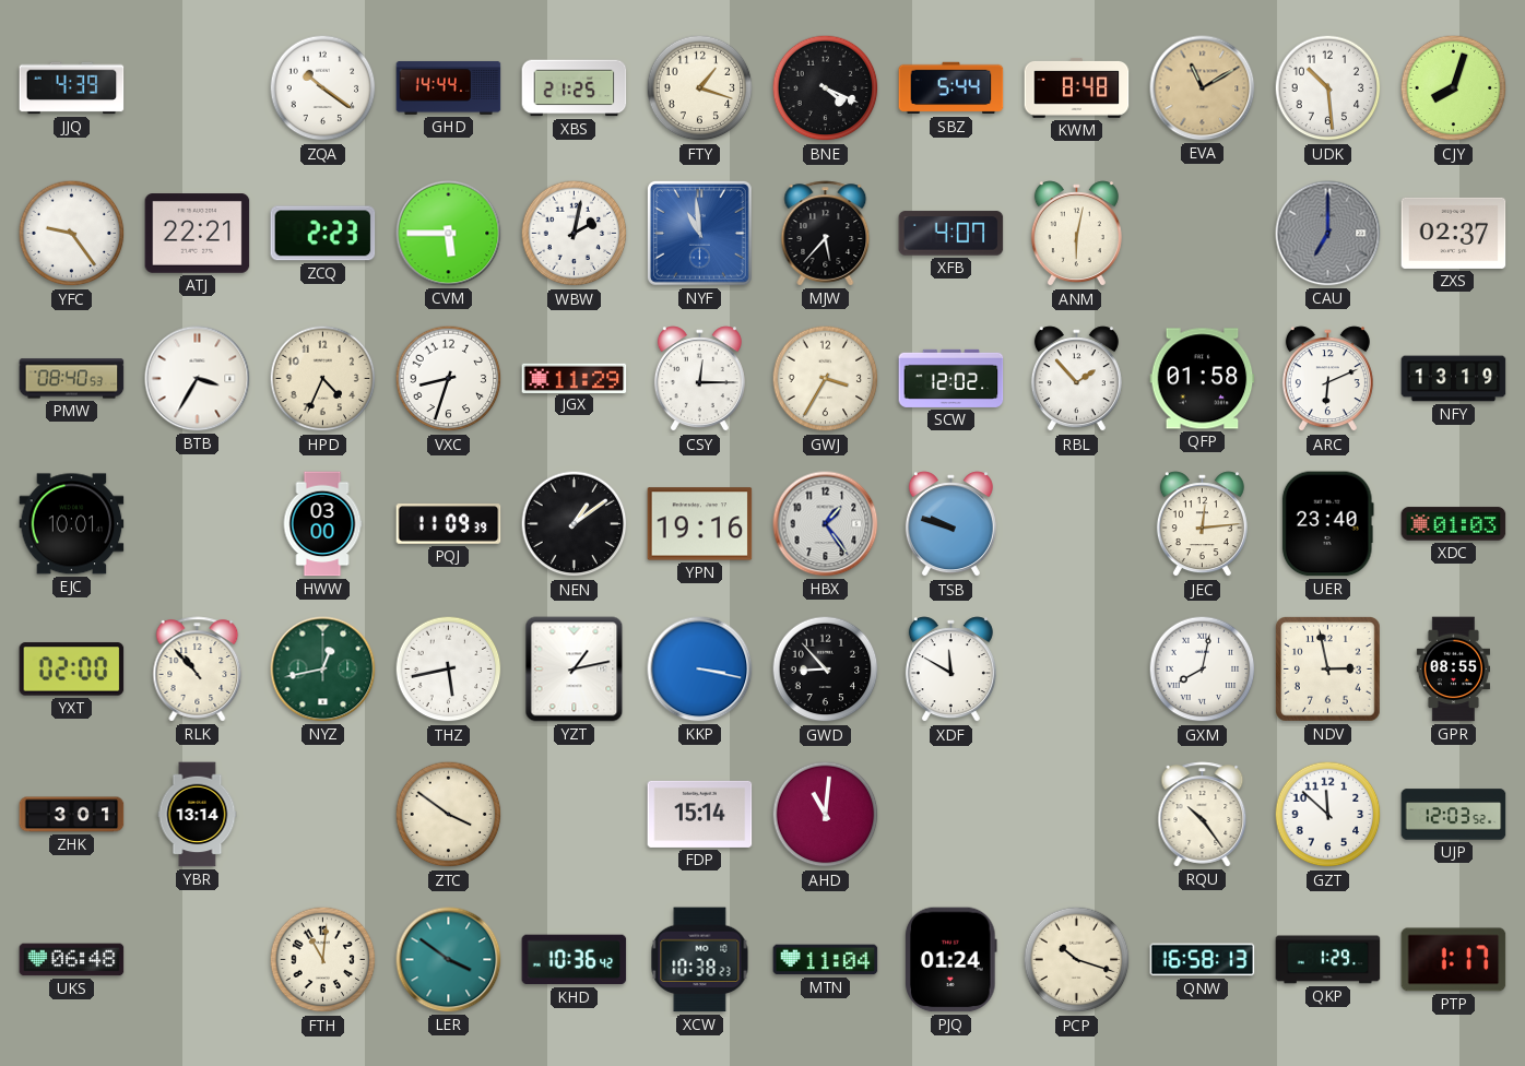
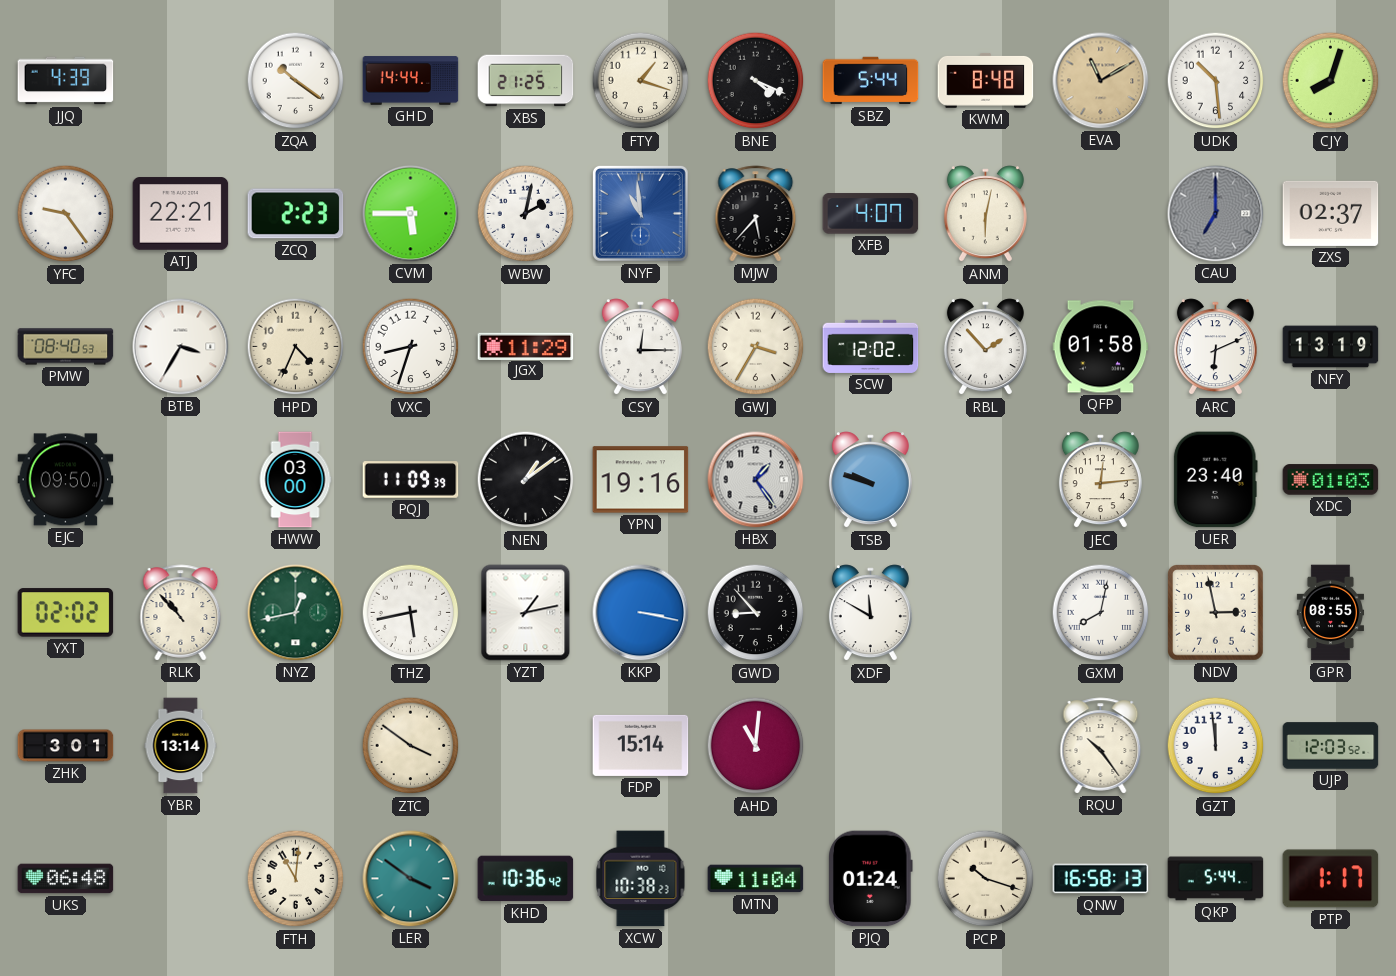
EJC: 10:01 -> 09:50
YXT: 02:00 -> 02:02
GZT: 11:52 -> 11:59
QKP: 1:29 -> 5:44
